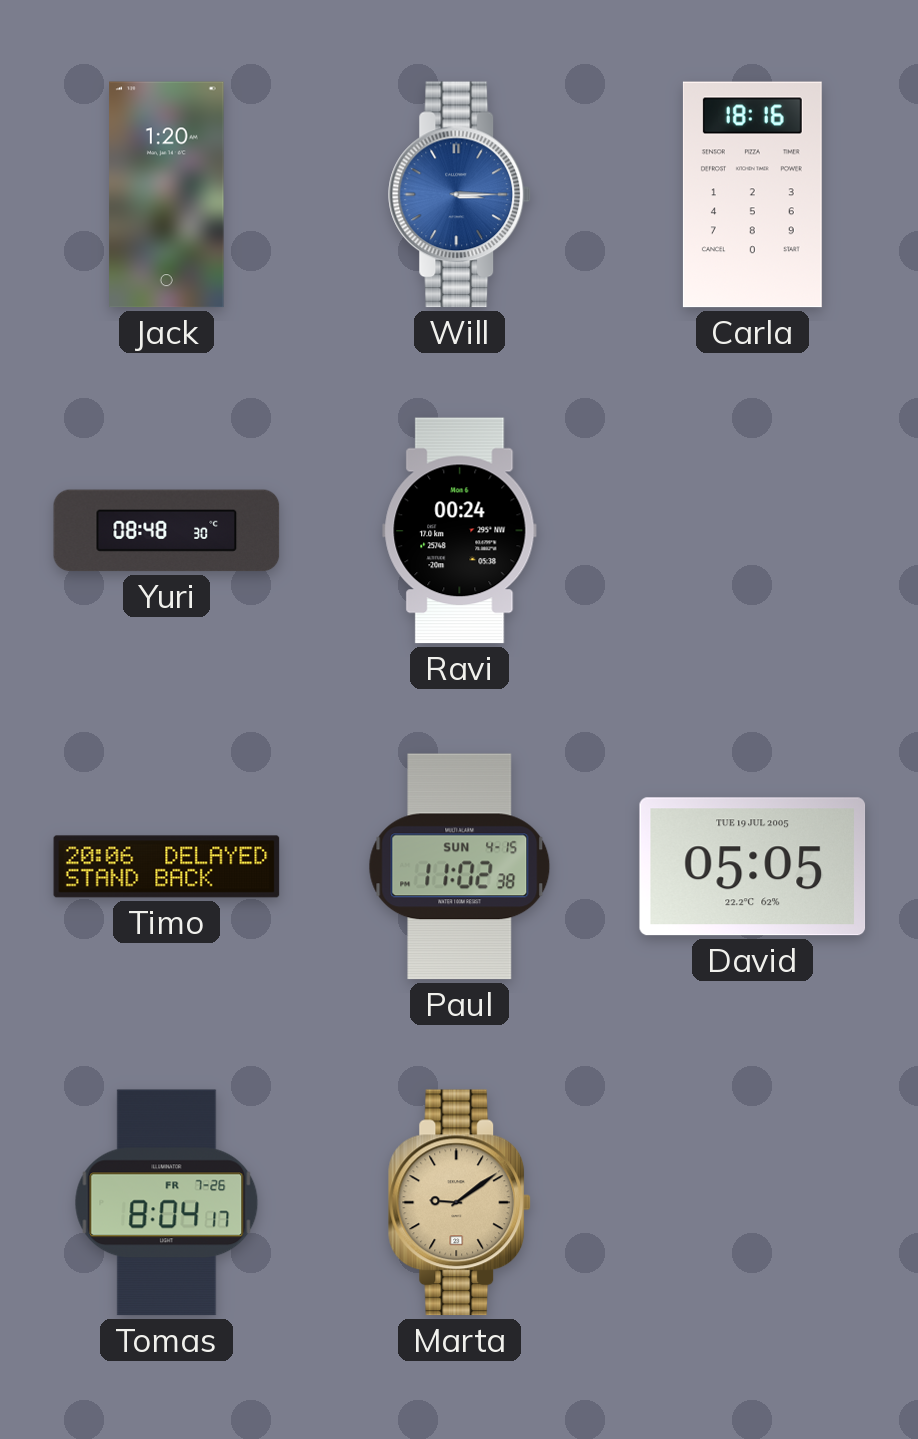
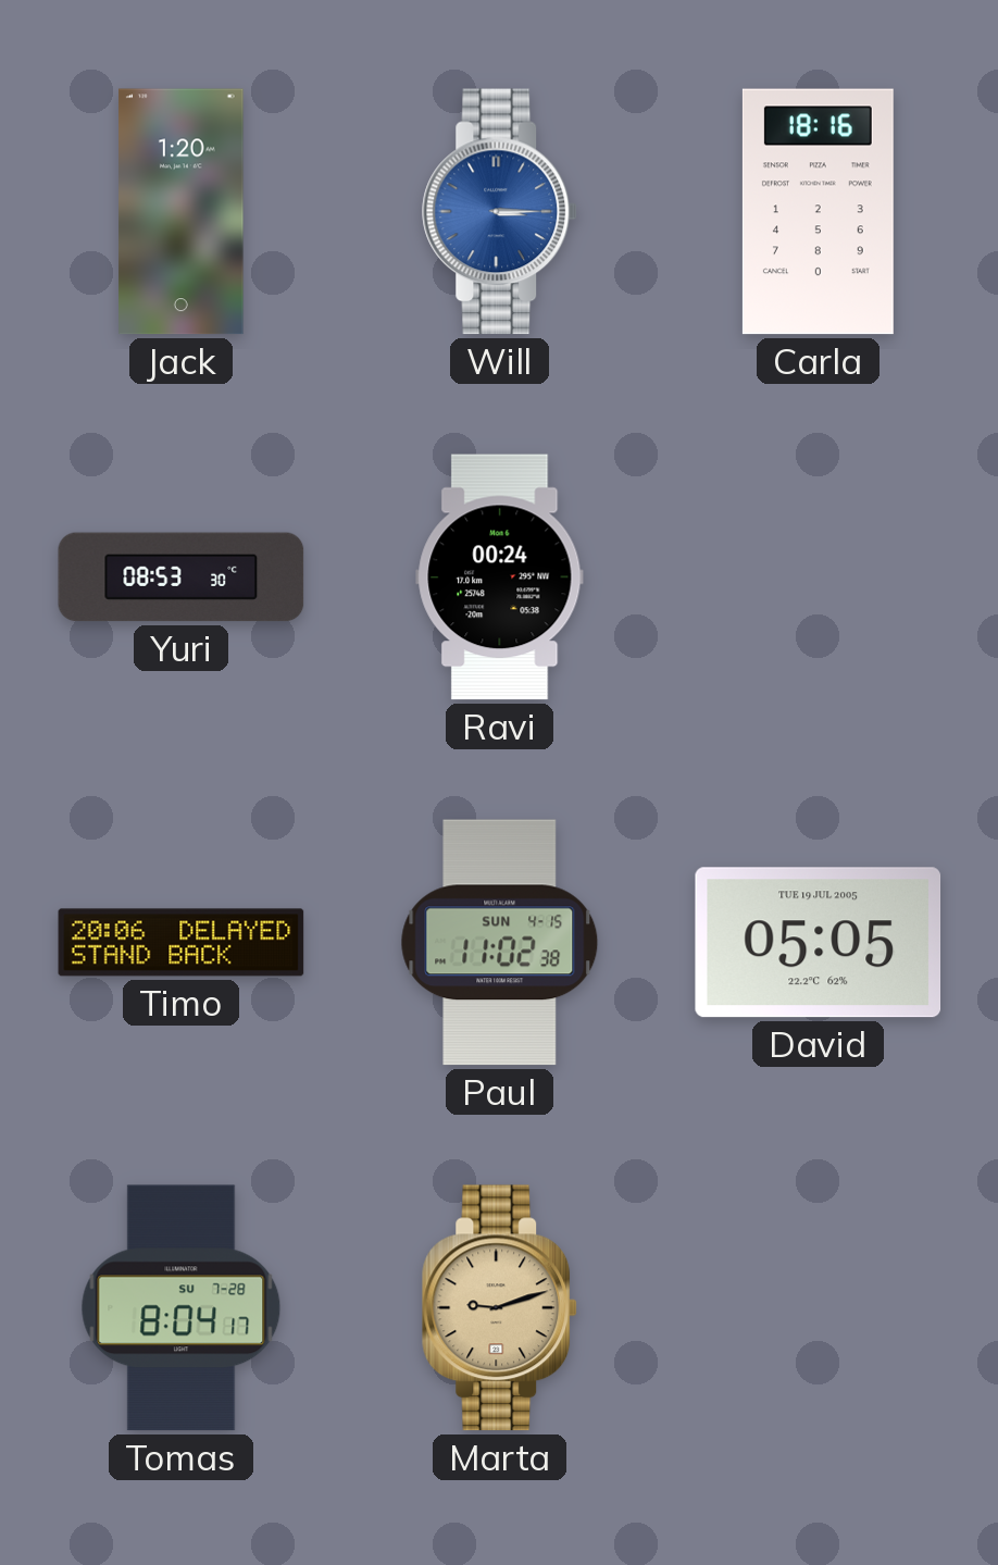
Yuri: 08:48 -> 08:53
Tomas date: FR 7-26 -> SU 7-28
Marta: 9:09 -> 9:12
